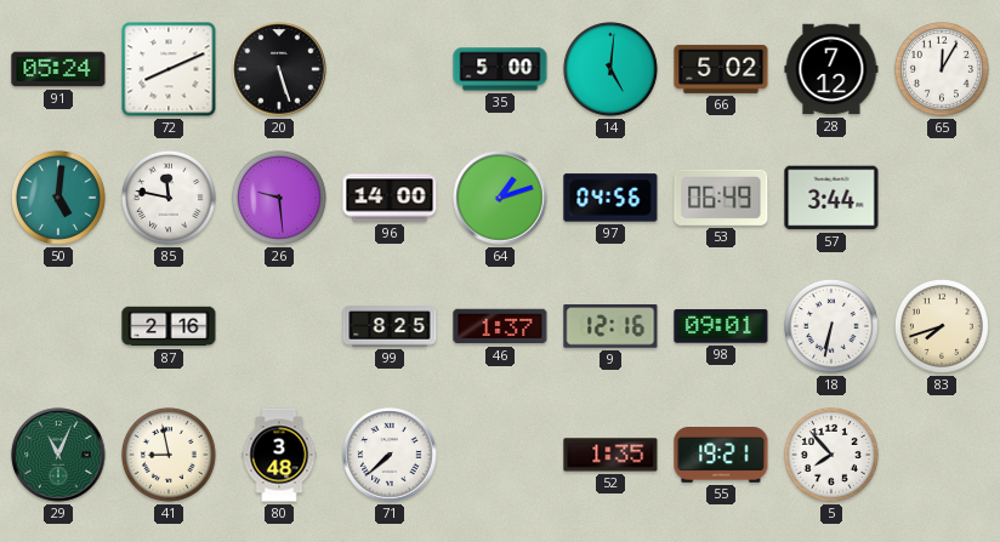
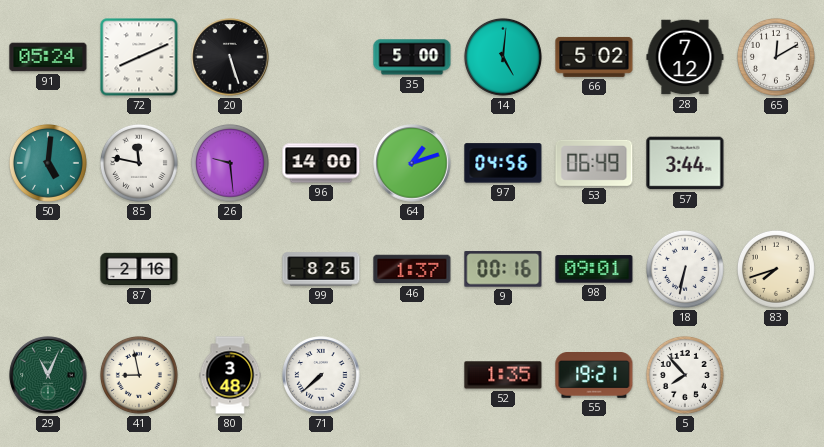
65: 12:05 -> 12:10
9: 12:16 -> 00:16
